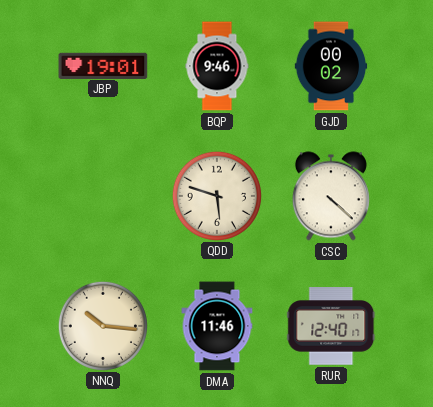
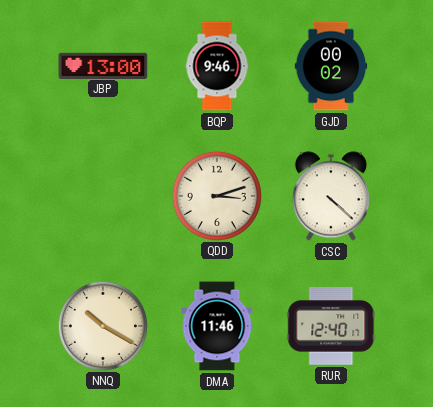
JBP: 19:01 -> 13:00
QDD: 5:48 -> 3:12
NNQ: 10:16 -> 10:20
